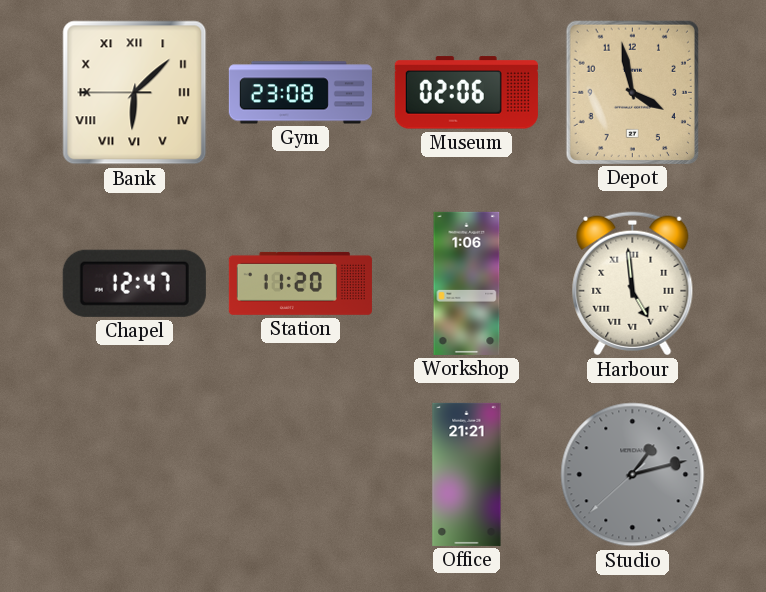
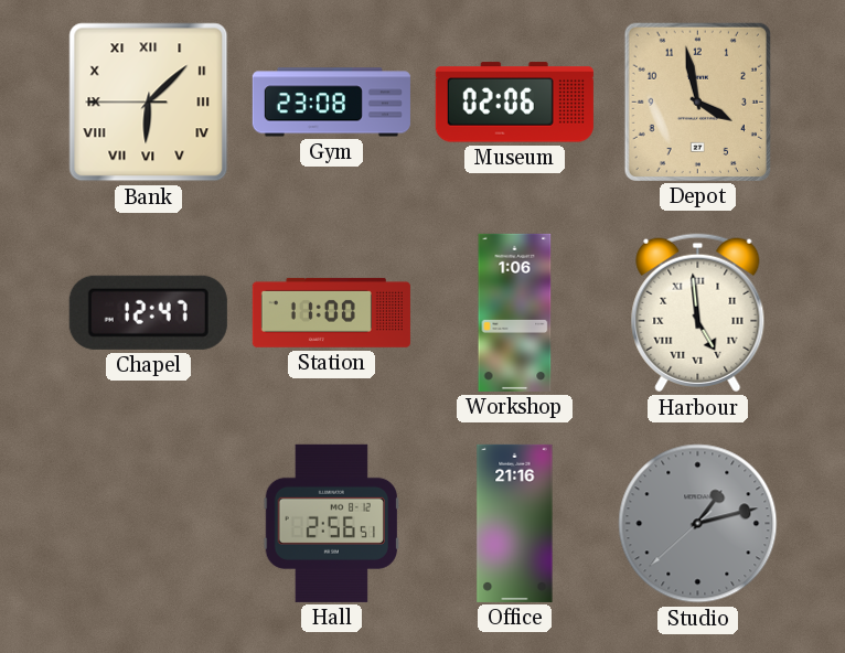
Station: 11:20 -> 11:00
Hall: none -> 2:56
Office: 21:21 -> 21:16
